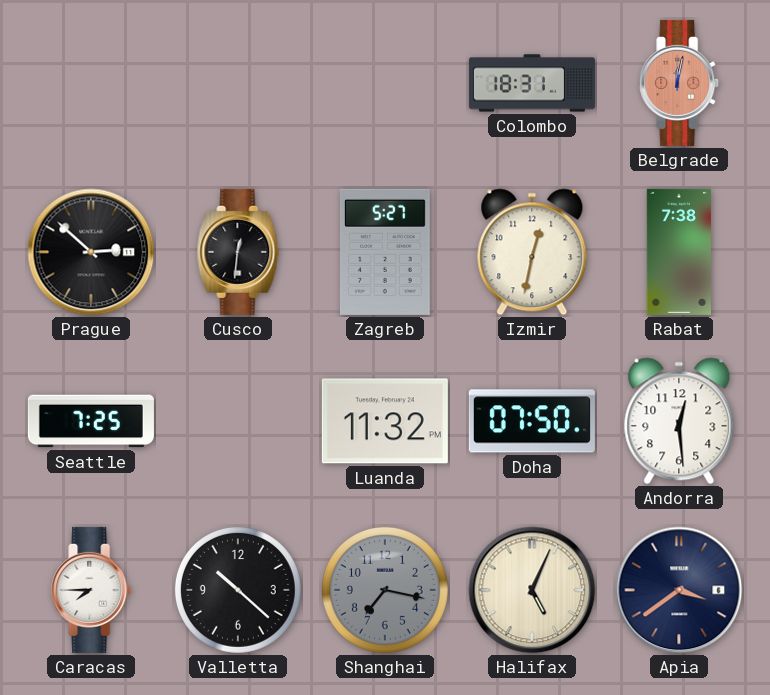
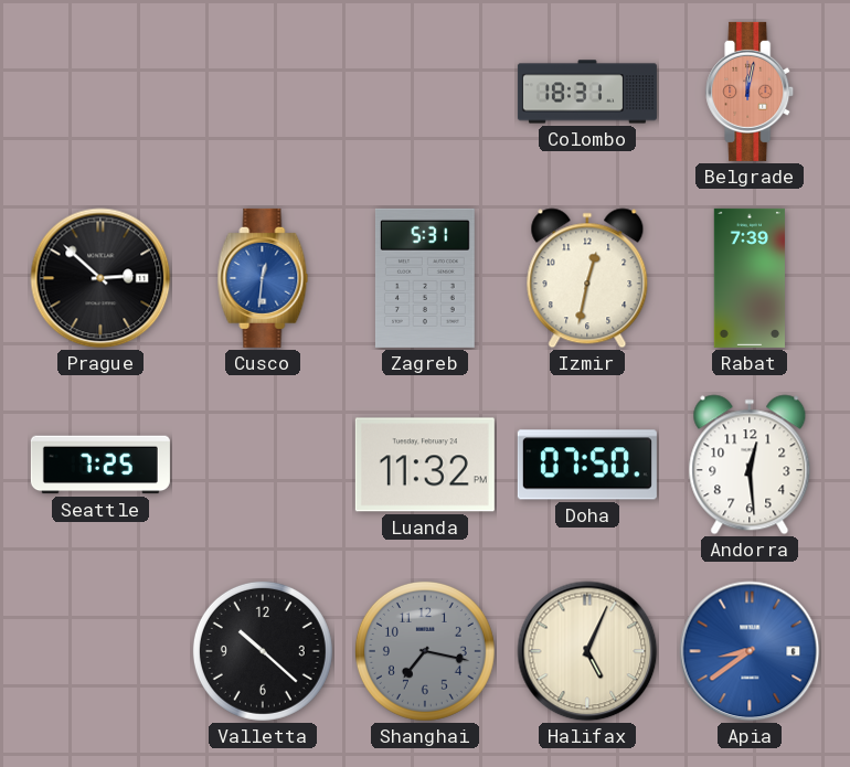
Cusco dial: black -> blue
Zagreb: 5:27 -> 5:31
Rabat: 7:38 -> 7:39
Caracas: 7:45 -> none
Apia: 3:39 -> 8:39
Apia dial: navy -> blue
